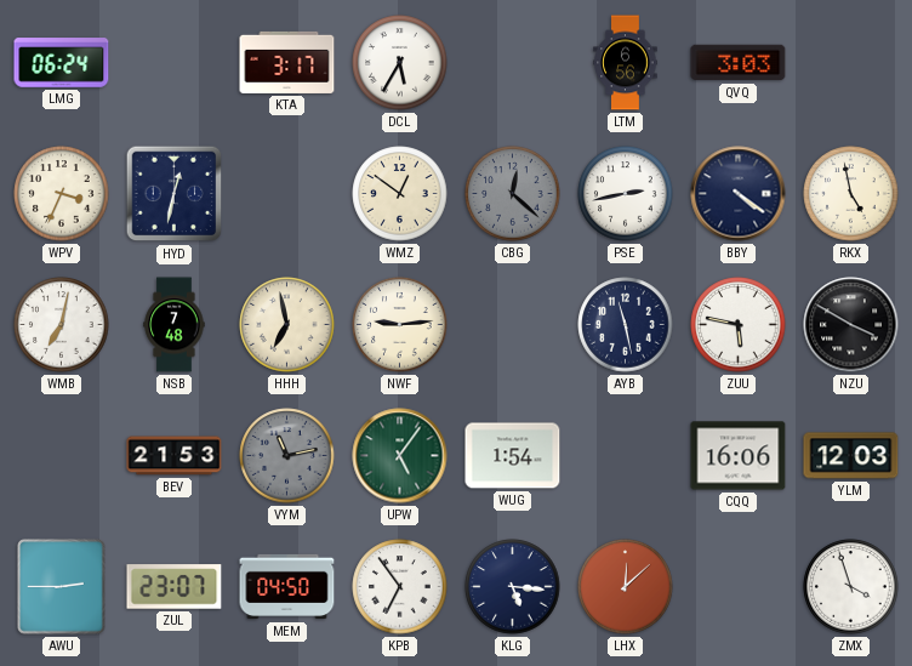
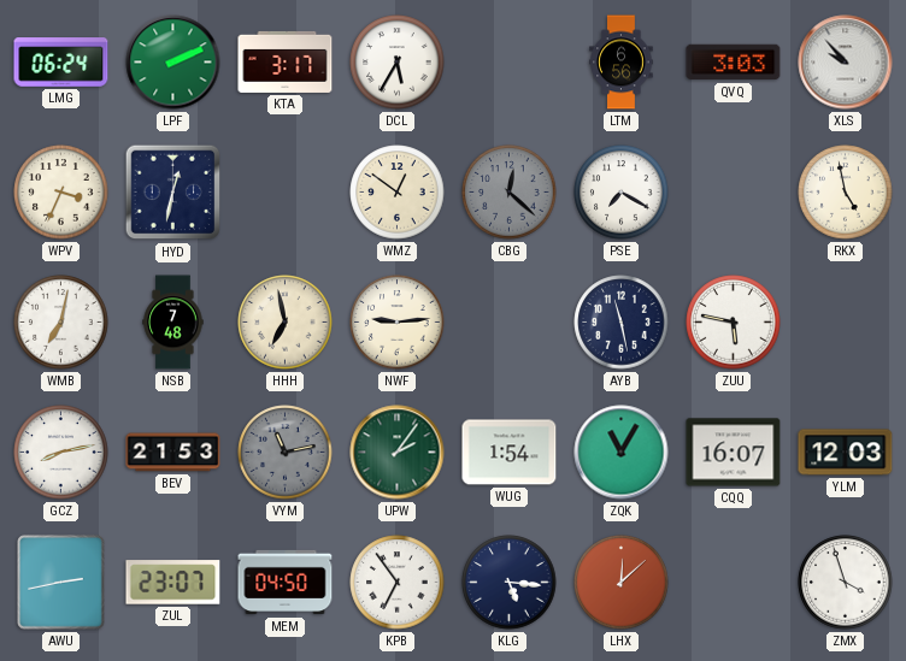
LPF: none -> 2:11
XLS: none -> 9:53
PSE: 2:43 -> 7:20
BBY: 4:21 -> none
NZU: 3:50 -> none
GCZ: none -> 8:13
UPW: 5:06 -> 2:06
ZQK: none -> 11:05
CQQ: 16:06 -> 16:07
AWU: 2:45 -> 2:43
